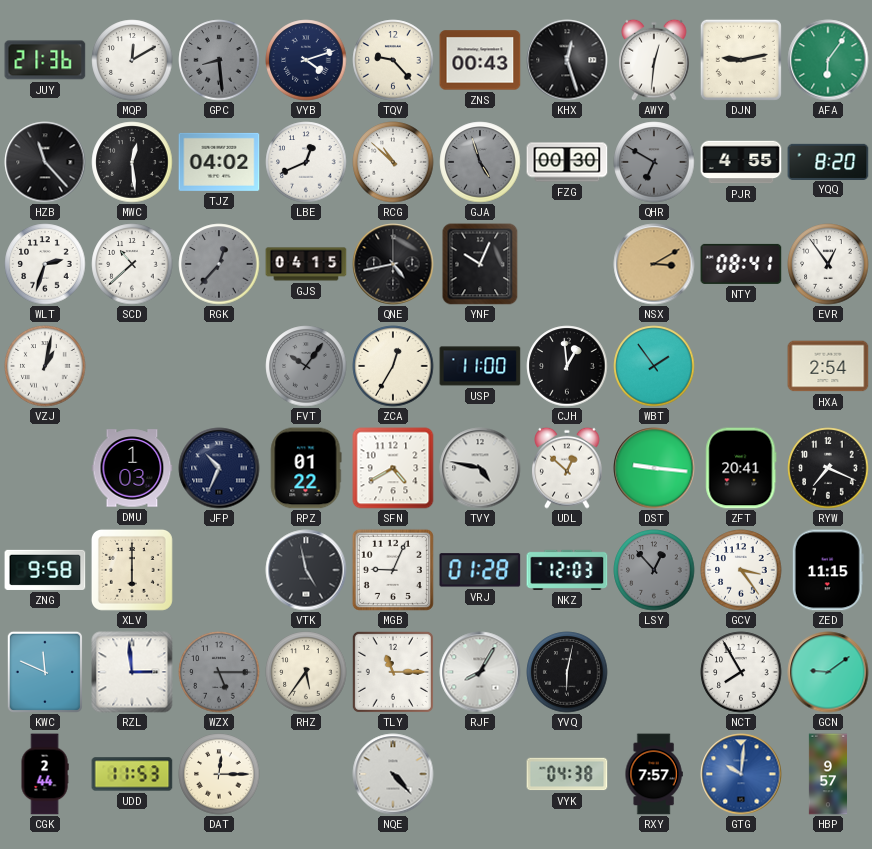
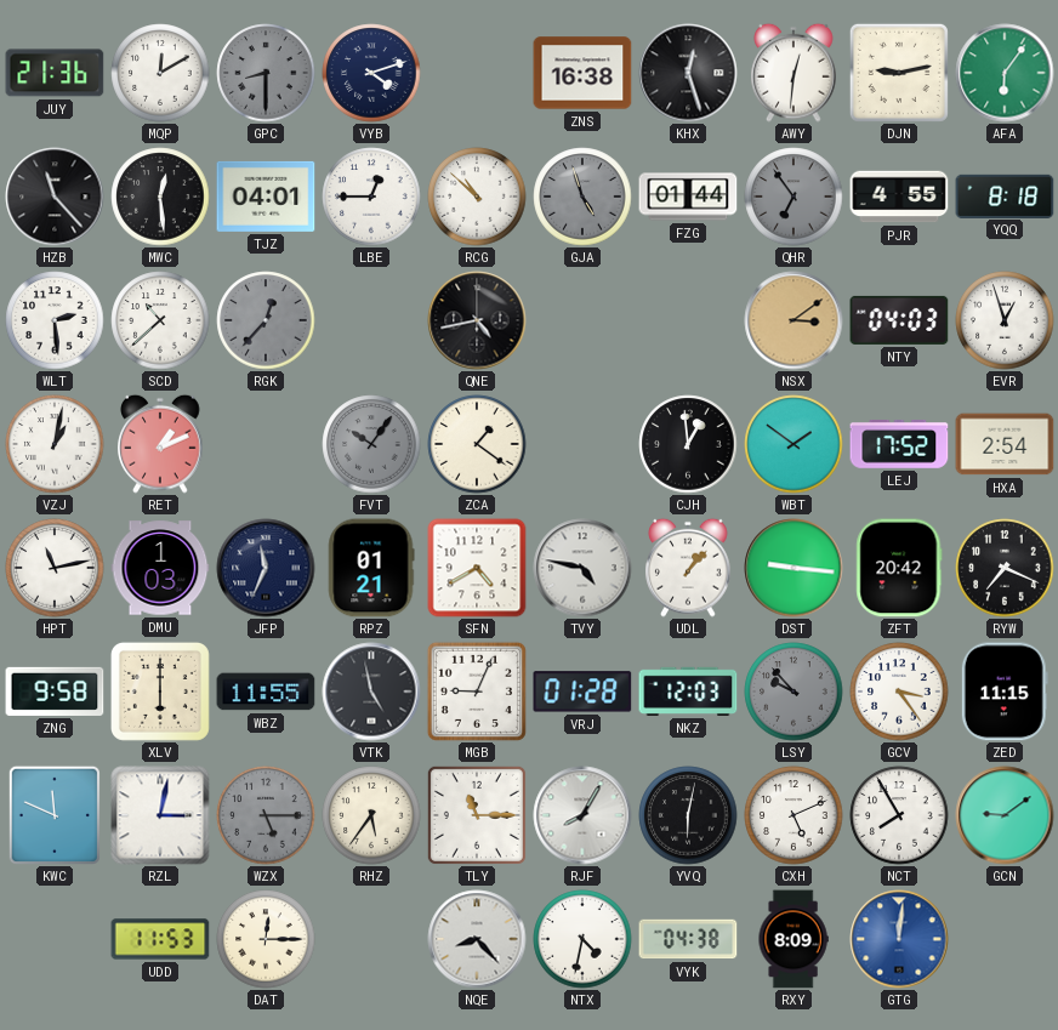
GPC: 8:29 -> 8:30
TQV: 9:23 -> none
ZNS: 00:43 -> 16:38
TJZ: 04:02 -> 04:01
LBE: 12:41 -> 12:45
FZG: 00:30 -> 01:44
QHR: 6:50 -> 6:54
YQQ: 8:20 -> 8:18
WLT: 2:33 -> 2:29
GJS: 04:15 -> none
YNF: 10:04 -> none
NSX: 3:10 -> 3:09
NTY: 08:41 -> 04:03
EVR: 12:54 -> 12:57
RET: none -> 1:11
ZCA: 12:35 -> 1:21
USP: 11:00 -> none
WBT: 1:54 -> 1:51
LEJ: none -> 17:52
HPT: none -> 11:13
JFP: 10:34 -> 11:34
RPZ: 01:22 -> 01:21
UDL: 12:52 -> 1:07
ZFT: 20:41 -> 20:42
WBZ: none -> 11:55
LSY: 12:53 -> 9:53
RZL: 2:59 -> 3:02
CXH: none -> 5:11
CGK: 2:44 -> none
NQE: 4:23 -> 8:23
NTX: none -> 4:32
RXY: 7:57 -> 8:09
GTG: 10:01 -> 12:01
HBP: 9:57 -> none
